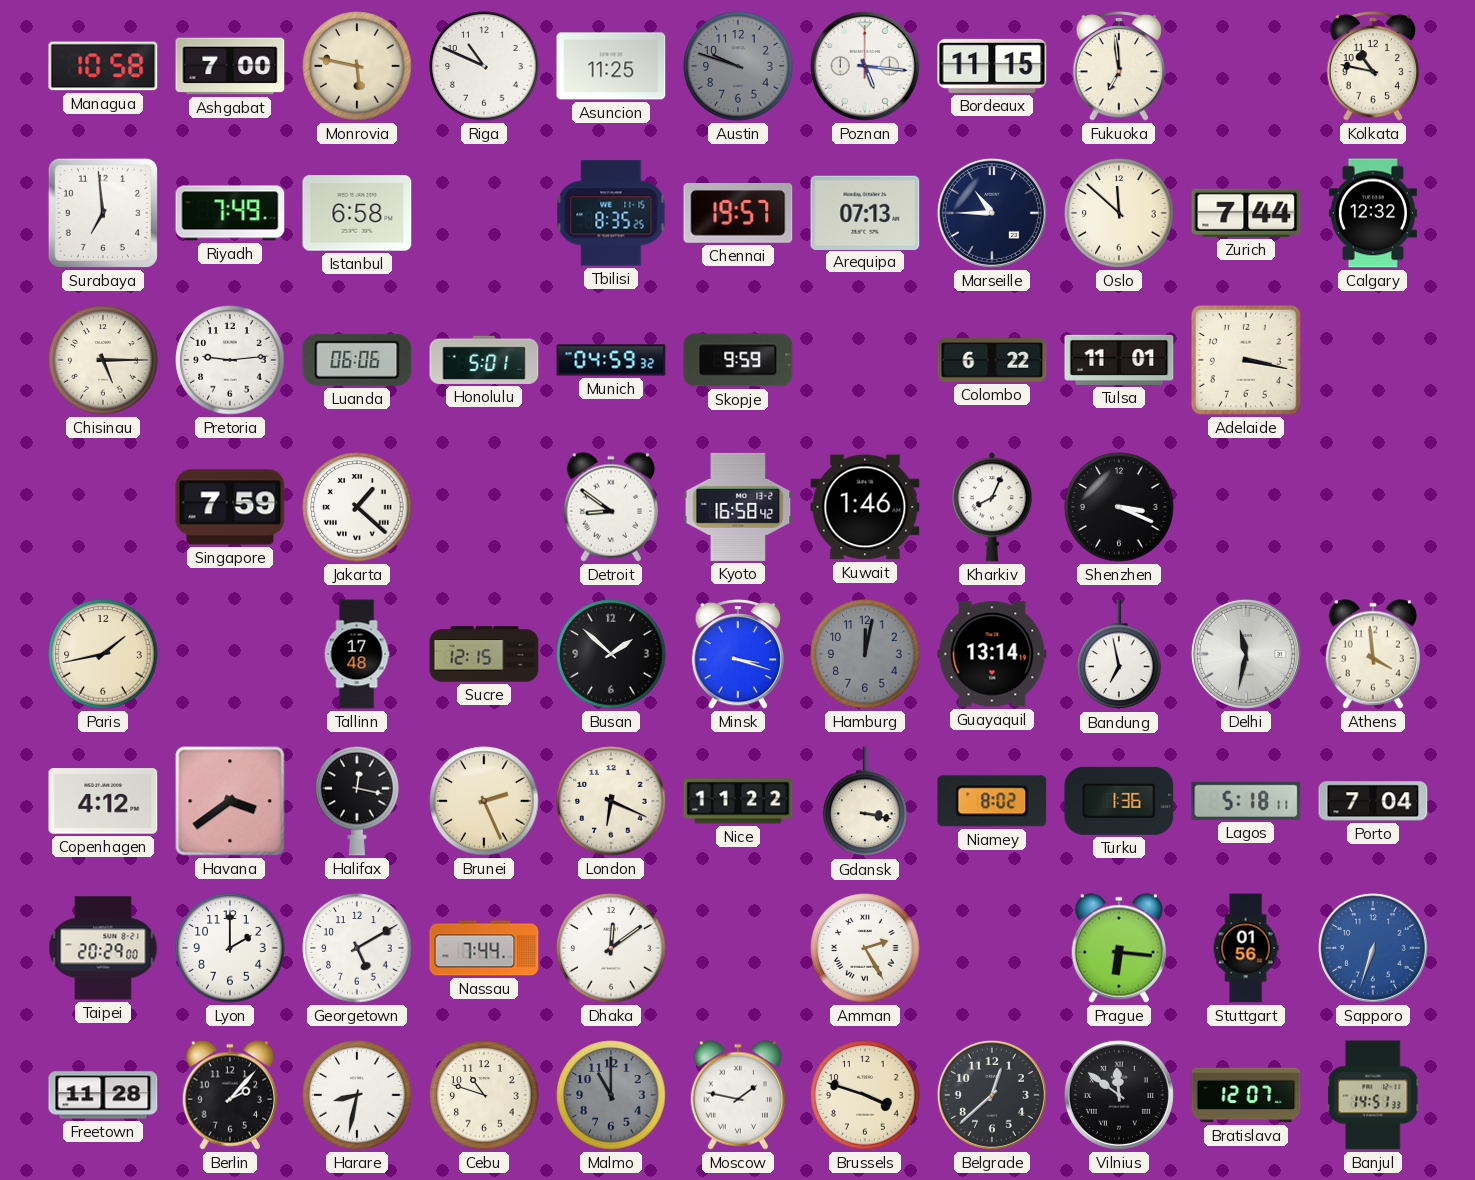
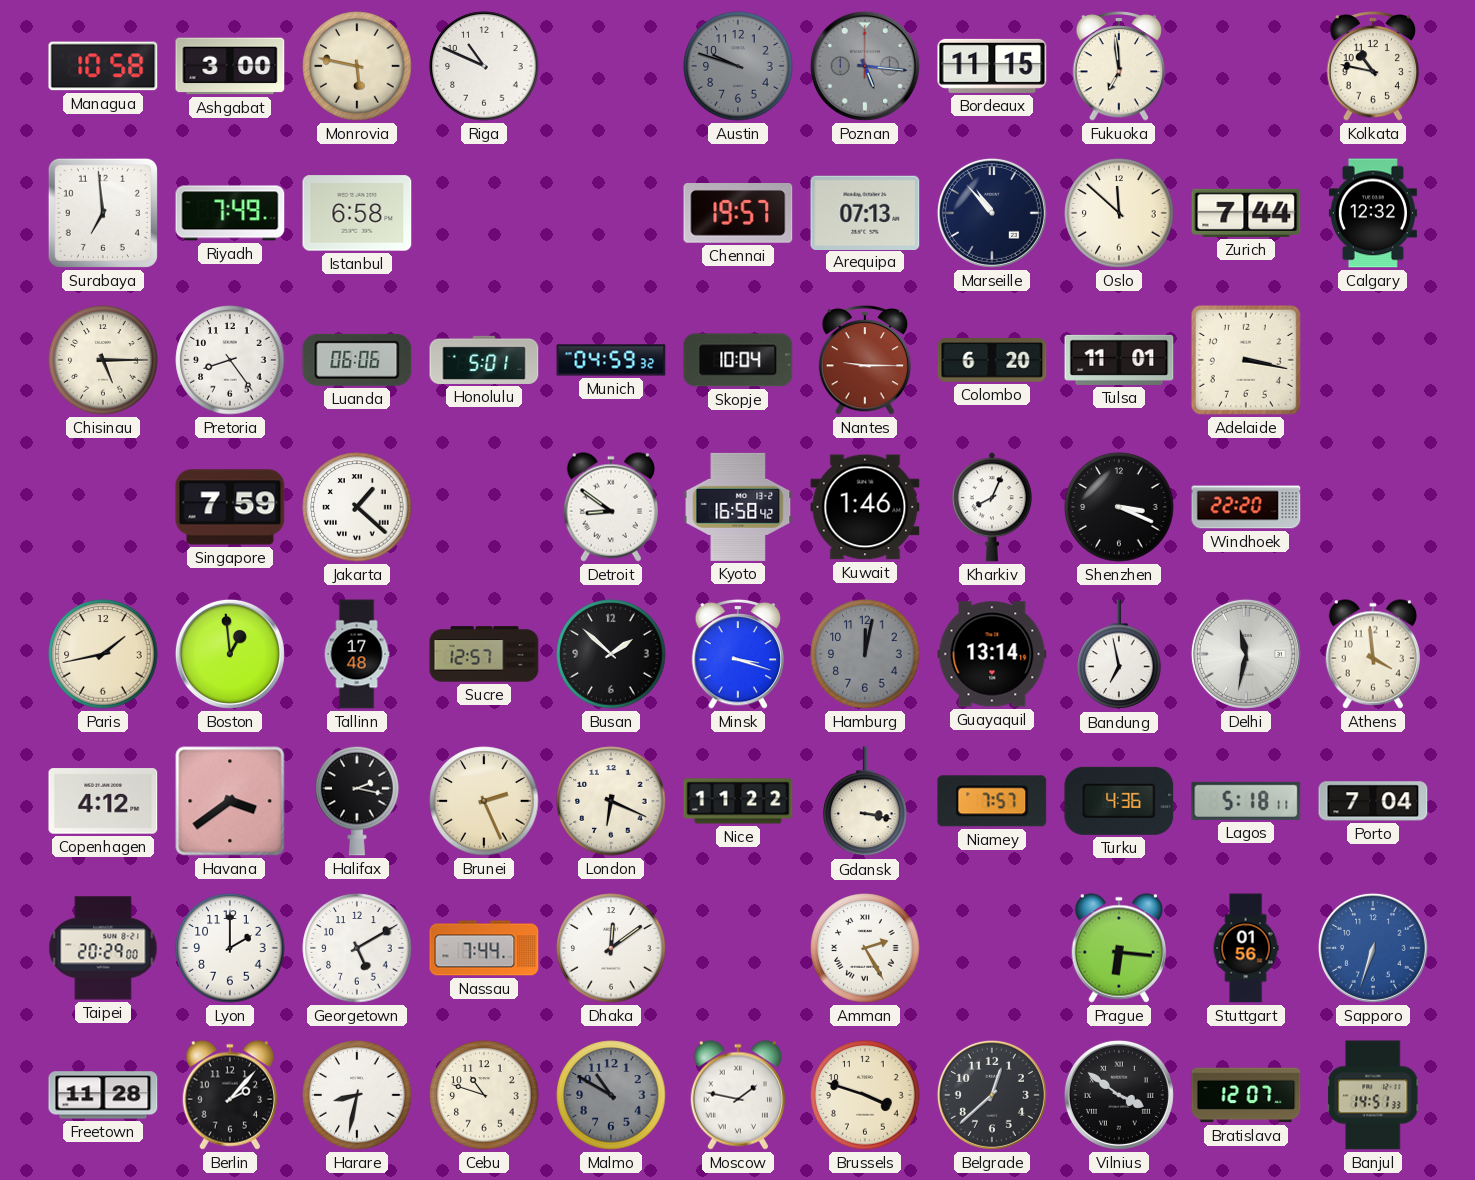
Ashgabat: 7:00 -> 3:00
Asuncion: 11:25 -> none
Poznan dial: white -> grey
Tbilisi: 8:35 -> none
Marseille: 10:45 -> 10:53
Pretoria: 9:14 -> 8:24
Skopje: 9:59 -> 10:04
Nantes: none -> 9:15
Colombo: 6:22 -> 6:20
Windhoek: none -> 22:20
Boston: none -> 12:59
Sucre: 12:15 -> 12:57
Halifax: 12:17 -> 2:17
Niamey: 8:02 -> 7:57
Turku: 1:36 -> 4:36
Malmo: 11:00 -> 10:50
Vilnius: 11:51 -> 3:51
